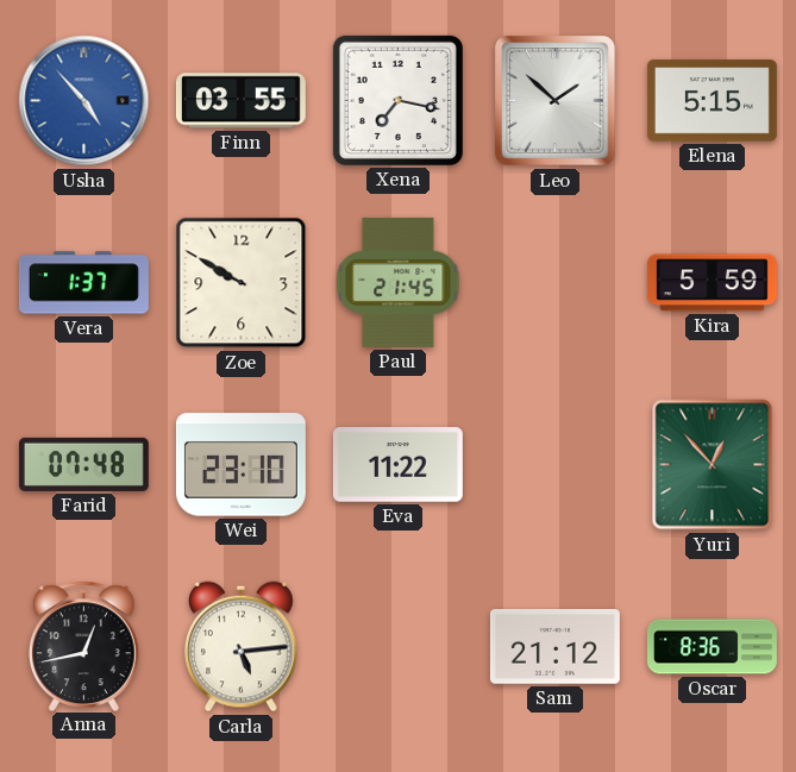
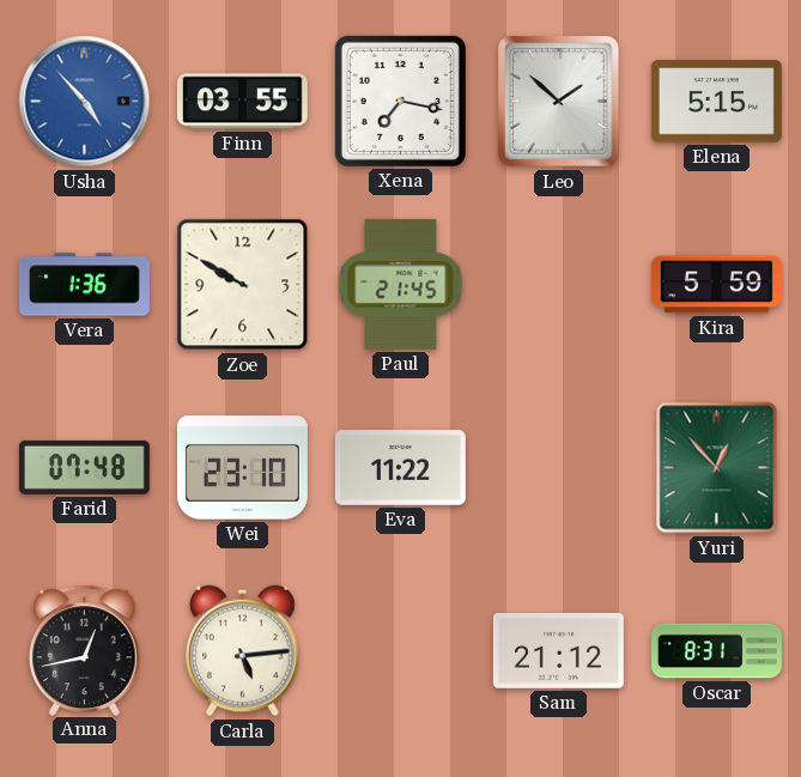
Vera: 1:37 -> 1:36
Oscar: 8:36 -> 8:31
